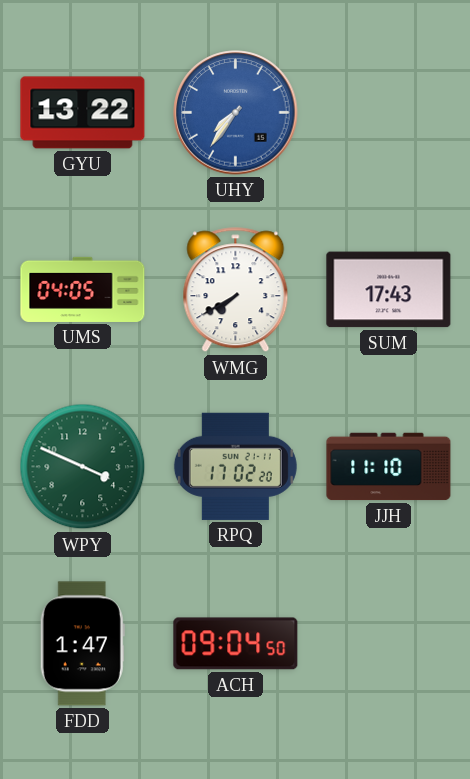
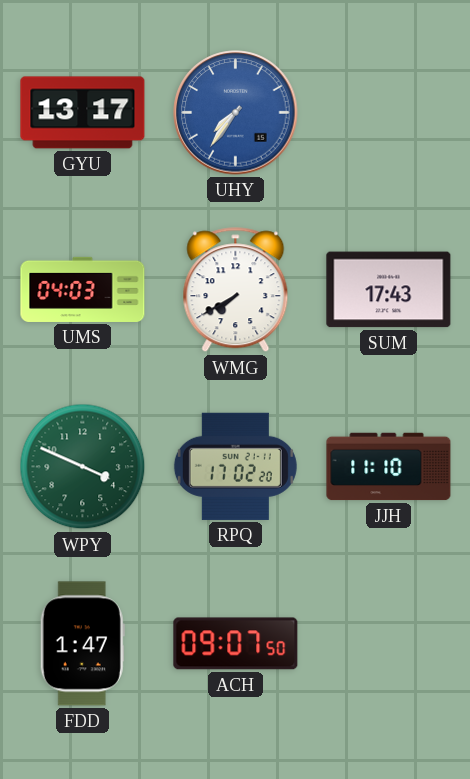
GYU: 13:22 -> 13:17
UMS: 04:05 -> 04:03
ACH: 09:04 -> 09:07
